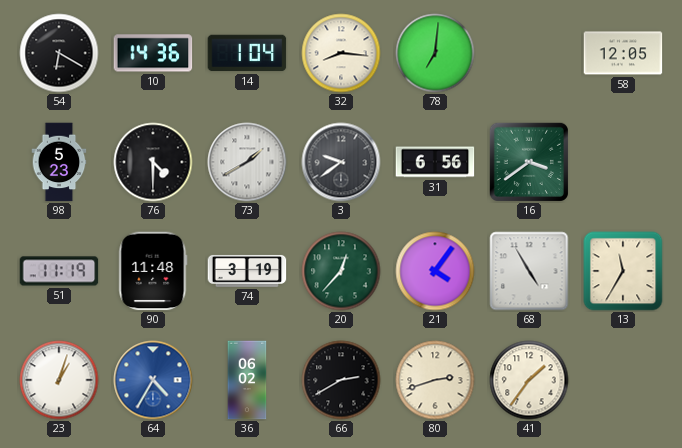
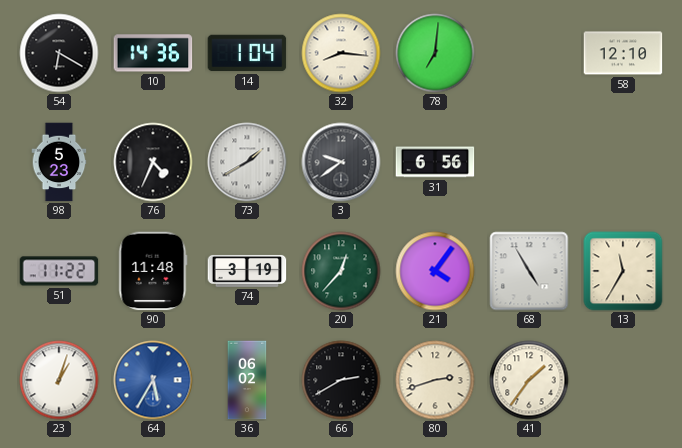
58: 12:05 -> 12:10
76: 4:30 -> 4:34
16: 3:39 -> none
51: 11:19 -> 11:22
64: 4:35 -> 5:35
